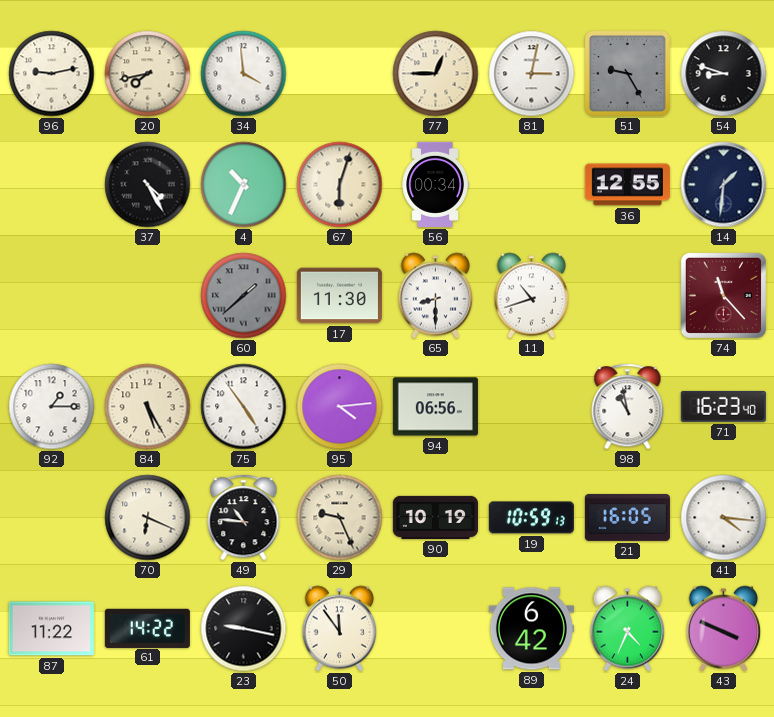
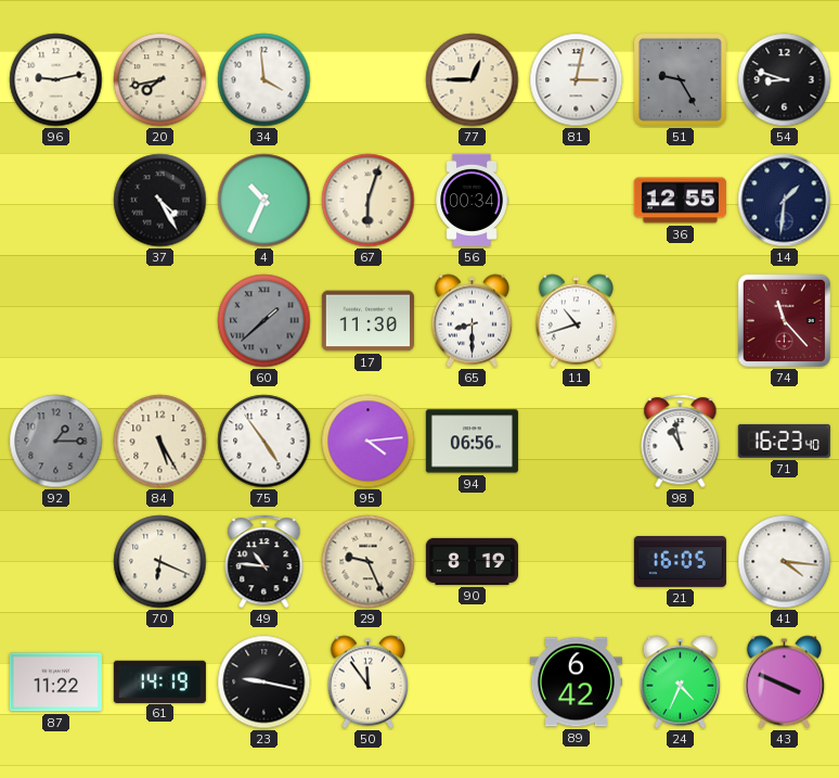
92 dial: white -> grey
90: 10:19 -> 8:19
19: 10:59 -> none
61: 14:22 -> 14:19
